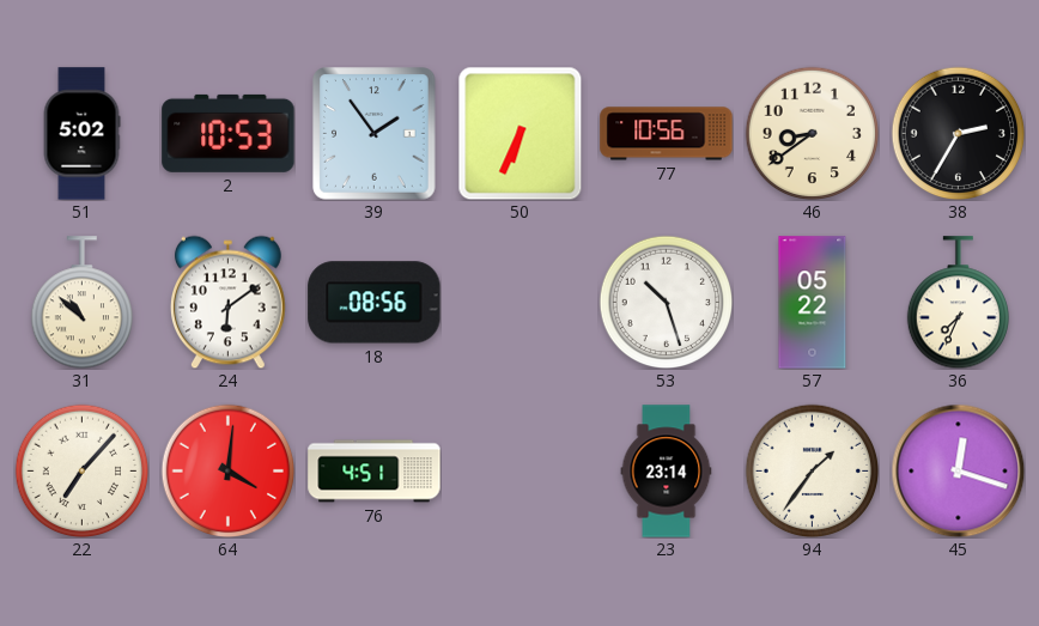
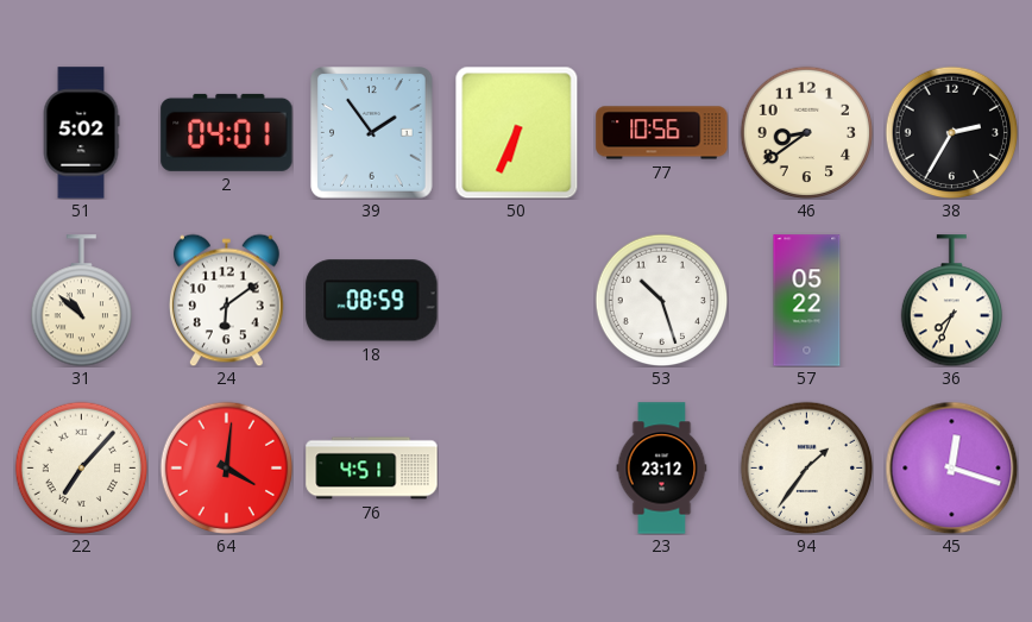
2: 10:53 -> 04:01
18: 08:56 -> 08:59
23: 23:14 -> 23:12
